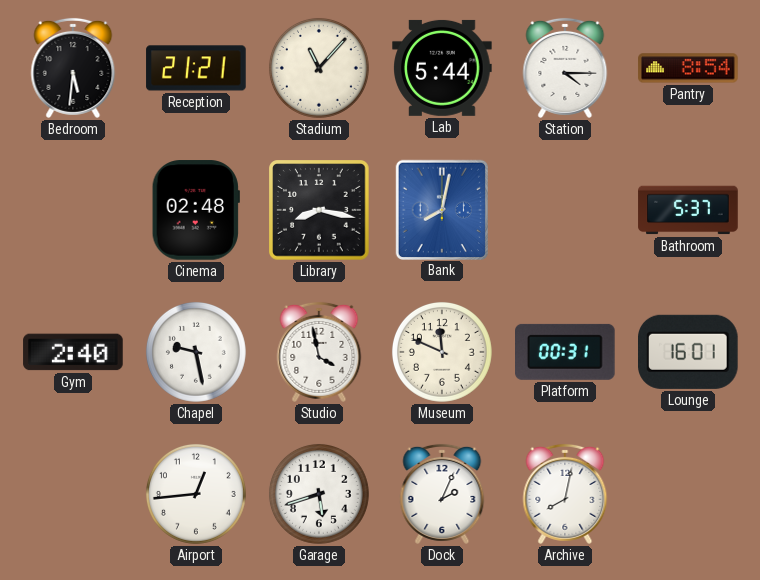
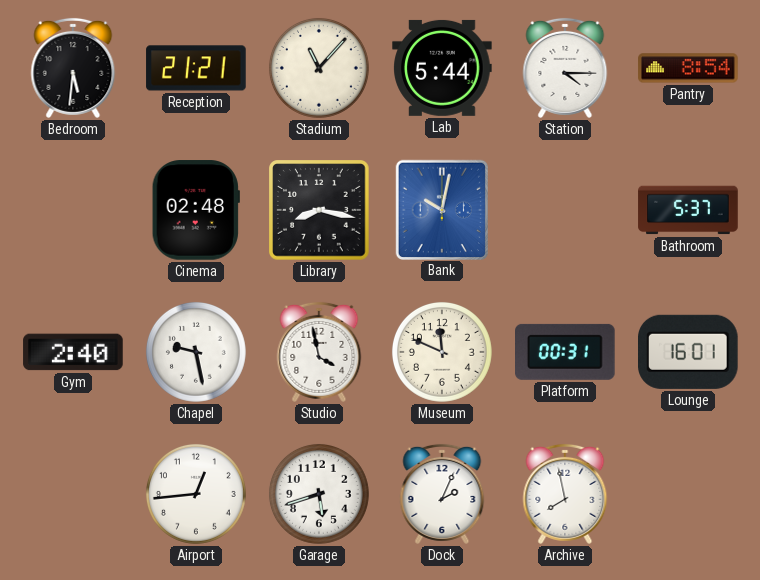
Bank: 8:02 -> 10:02
Archive: 8:02 -> 7:58
